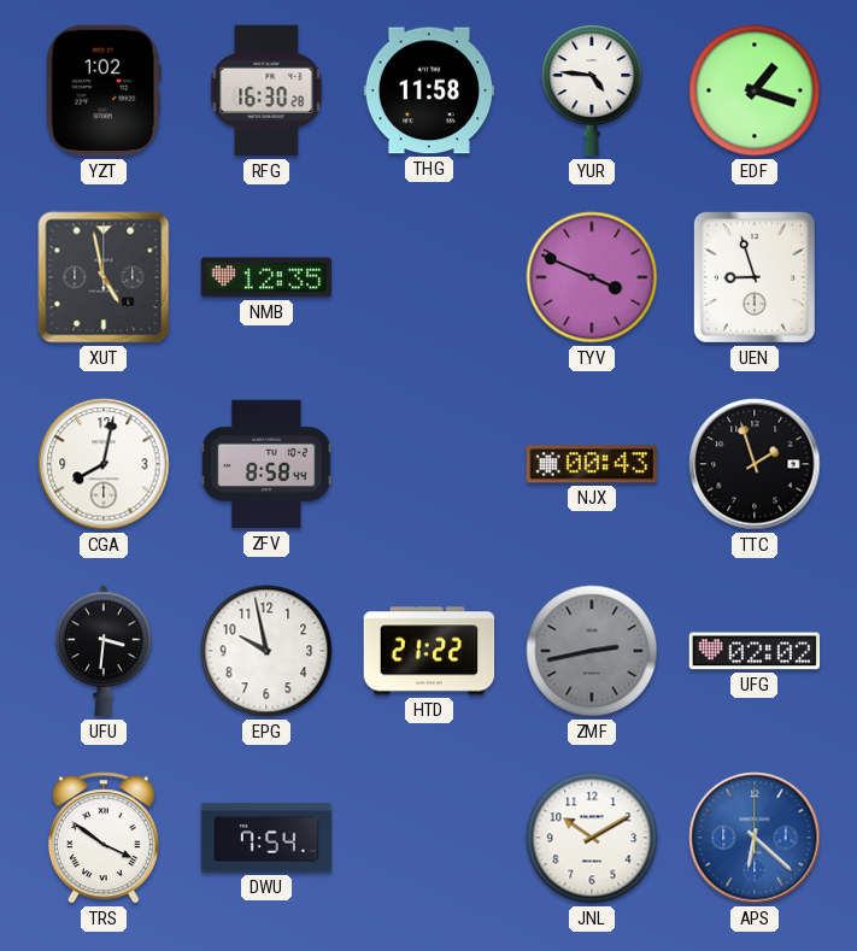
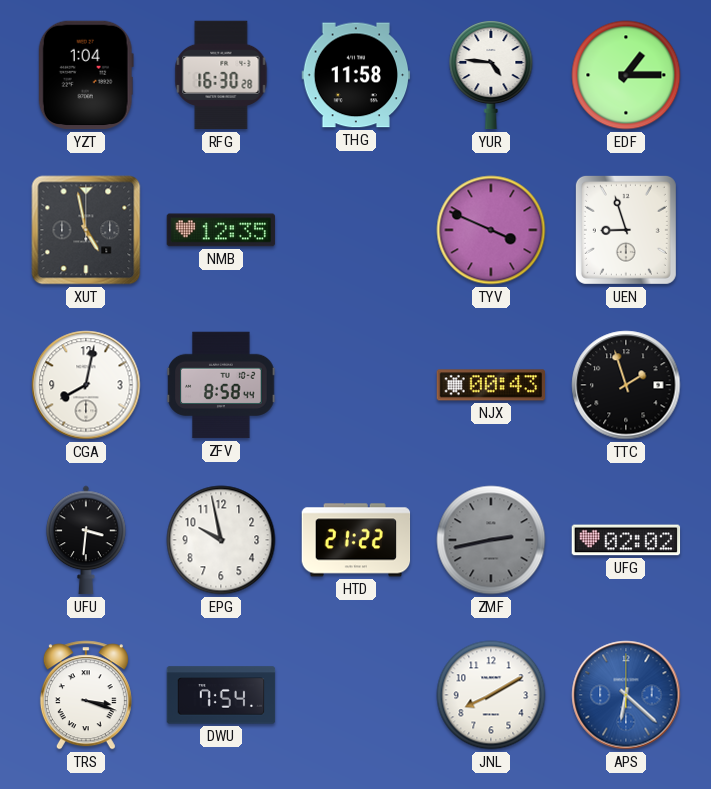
YZT: 1:02 -> 1:04
EDF: 1:18 -> 1:15
TRS: 3:51 -> 3:18
JNL: 10:10 -> 8:10
